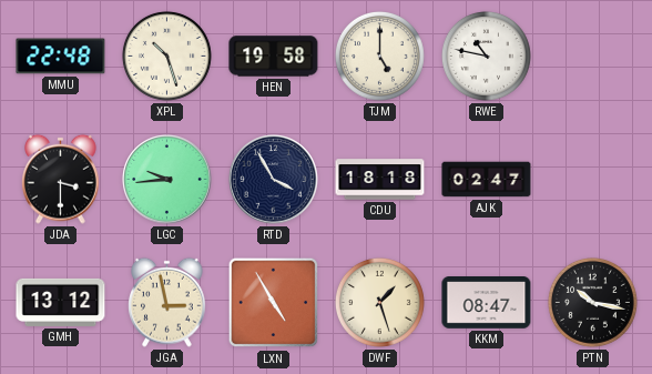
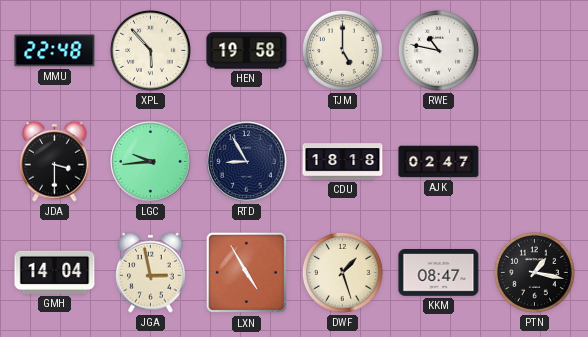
XPL: 10:27 -> 5:53
RTD: 3:55 -> 8:55
GMH: 13:12 -> 14:04
PTN: 10:17 -> 1:17
